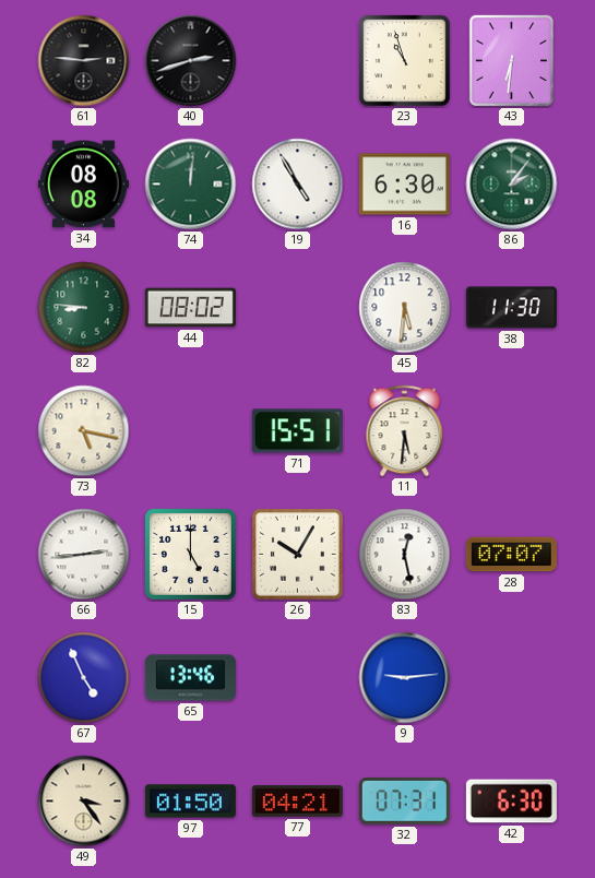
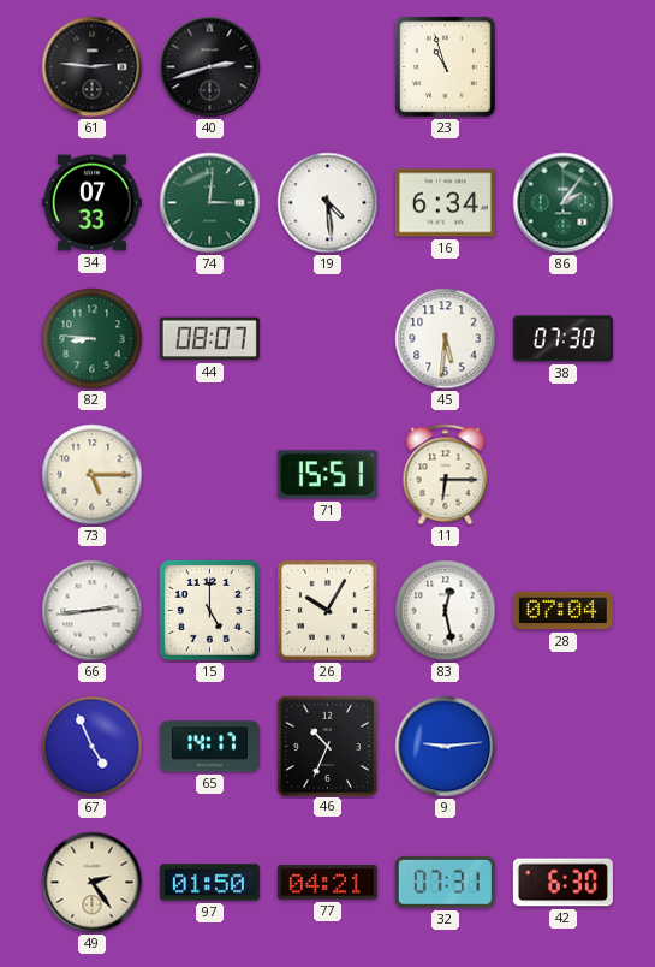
43: 6:31 -> none
34: 08:08 -> 07:33
74: 12:01 -> 3:01
19: 4:55 -> 4:29
16: 6:30 -> 6:34
44: 08:02 -> 08:07
38: 11:30 -> 07:30
73: 5:17 -> 5:15
11: 5:31 -> 6:15
28: 07:07 -> 07:04
65: 13:46 -> 14:17
46: none -> 10:34
49: 3:24 -> 2:24
